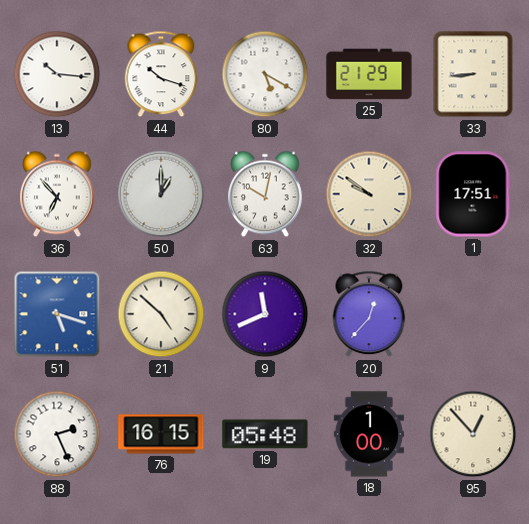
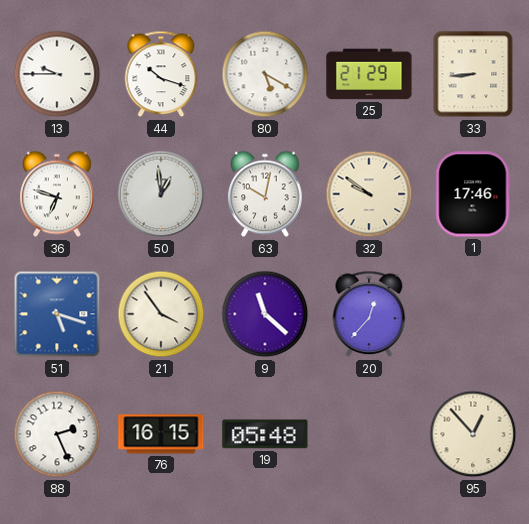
13: 10:16 -> 9:45
36: 6:53 -> 6:48
50: 1:00 -> 12:59
1: 17:51 -> 17:46
21: 4:52 -> 3:54
9: 11:41 -> 11:22
18: 1:00 -> none
